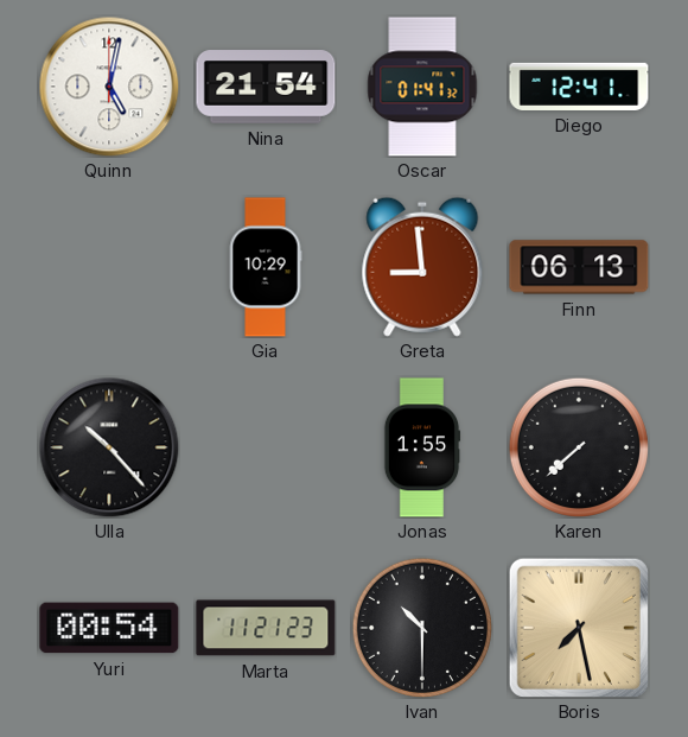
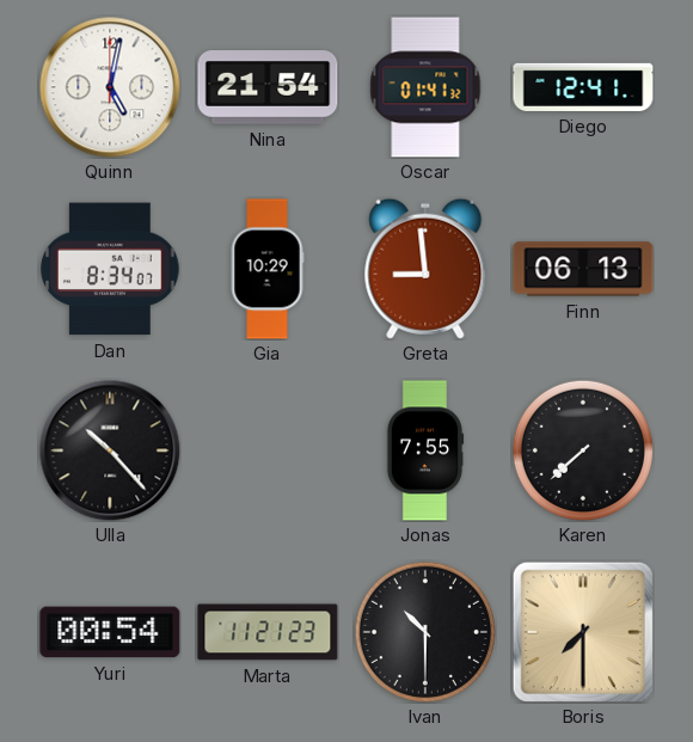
Dan: none -> 8:34
Jonas: 1:55 -> 7:55
Boris: 7:28 -> 7:30
